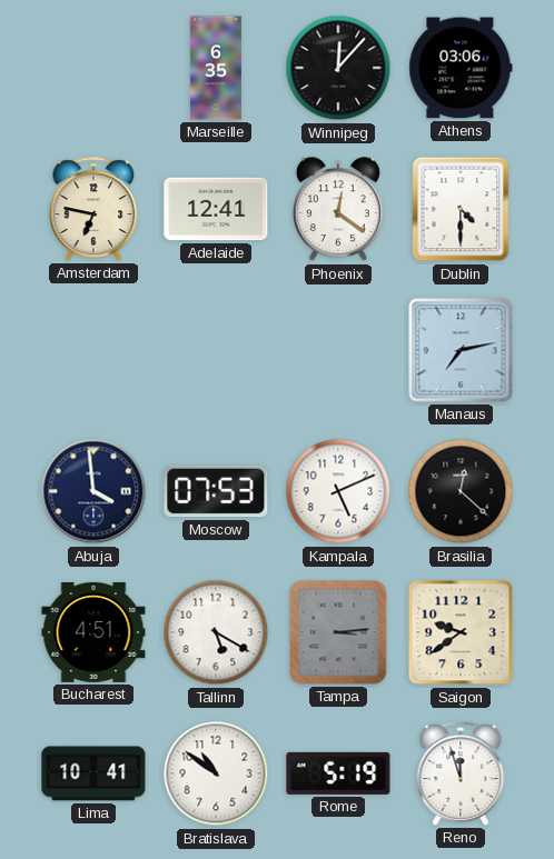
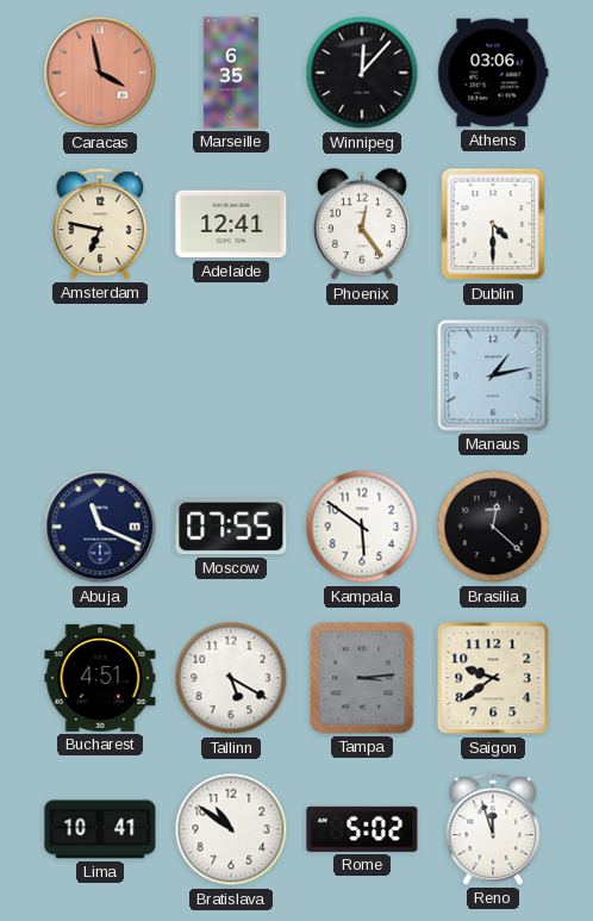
Caracas: none -> 3:58
Phoenix: 12:21 -> 12:24
Manaus: 7:13 -> 1:13
Abuja: 3:59 -> 11:19
Moscow: 07:53 -> 07:55
Kampala: 5:11 -> 5:51
Rome: 5:19 -> 5:02
